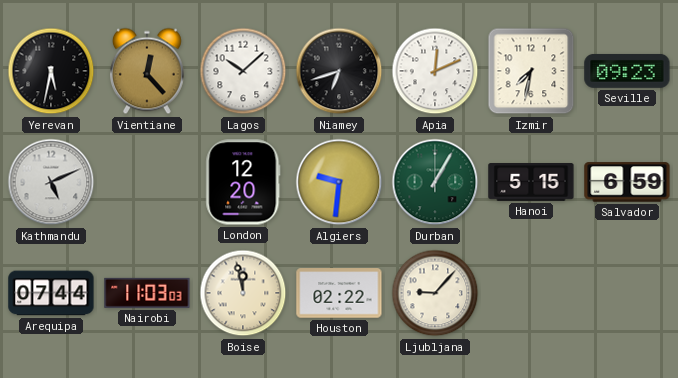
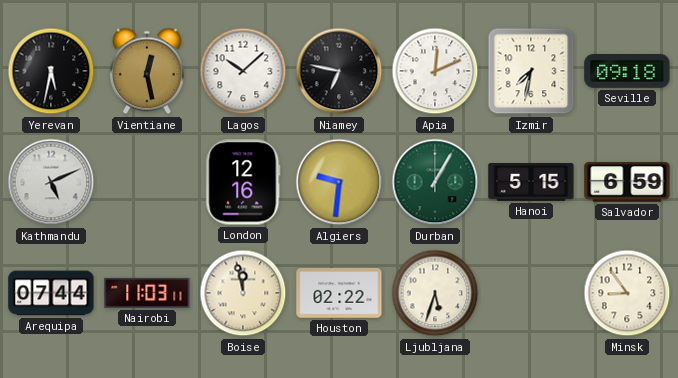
Vientiane: 12:23 -> 12:28
Niamey: 6:42 -> 6:47
Seville: 09:23 -> 09:18
London: 12:20 -> 12:16
Nairobi: 11:03:03 -> 11:03:11
Ljubljana: 9:07 -> 5:33
Minsk: none -> 8:54
